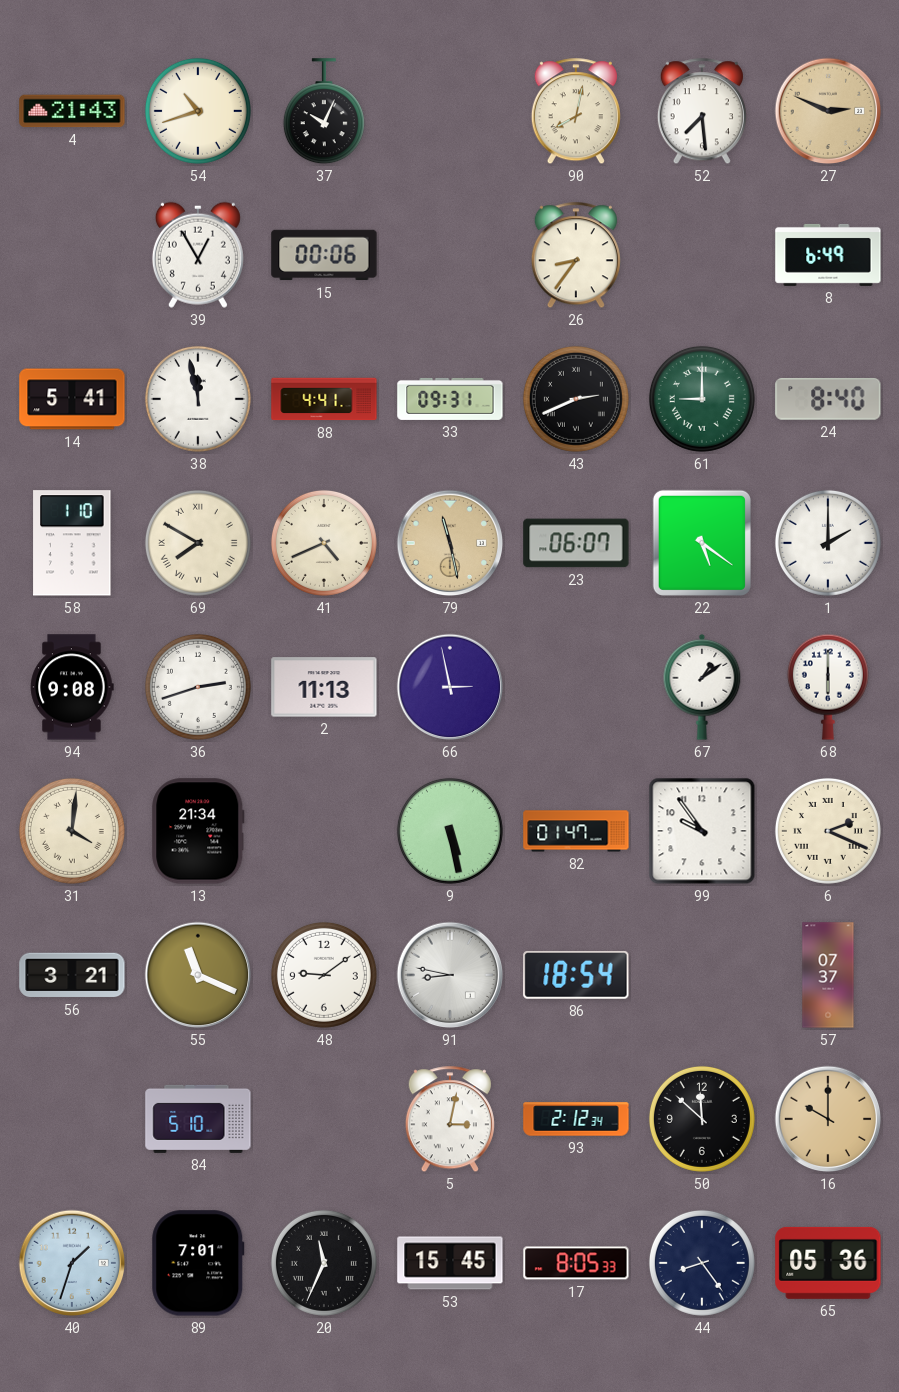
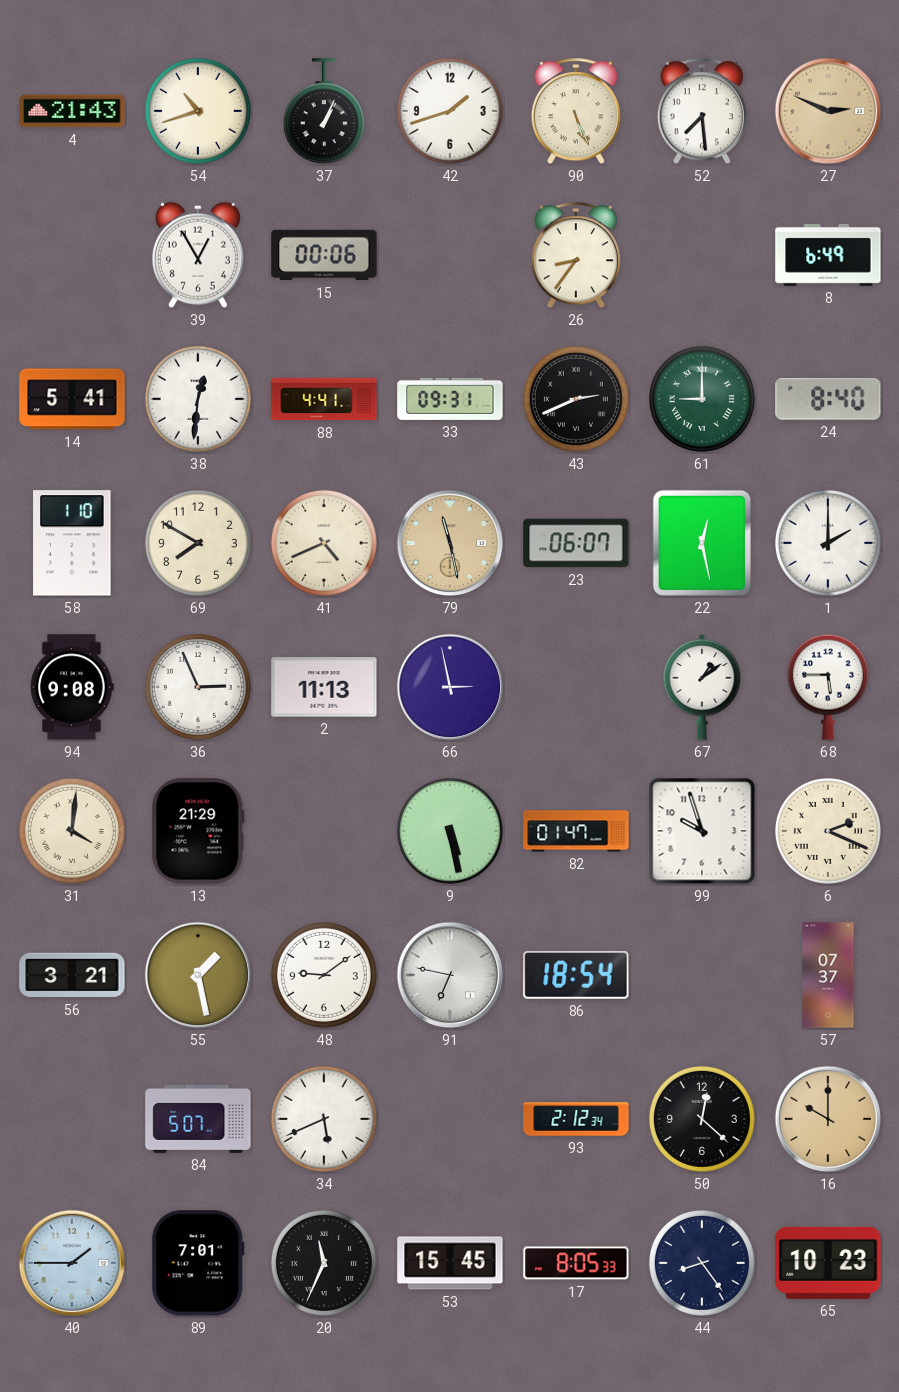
37: 10:04 -> 1:04
42: none -> 1:42
90: 8:02 -> 5:26
38: 11:58 -> 12:31
69 numerals: Roman -> Arabic
22: 5:21 -> 12:28
36: 2:42 -> 2:56
68: 6:00 -> 5:45
13: 21:34 -> 21:29
99: 9:54 -> 9:57
55: 11:19 -> 1:28
91: 8:47 -> 6:47
84: 5:10 -> 5:07
34: none -> 5:41
5: 3:02 -> none
50: 11:52 -> 12:22
40: 1:33 -> 1:45
65: 05:36 -> 10:23
